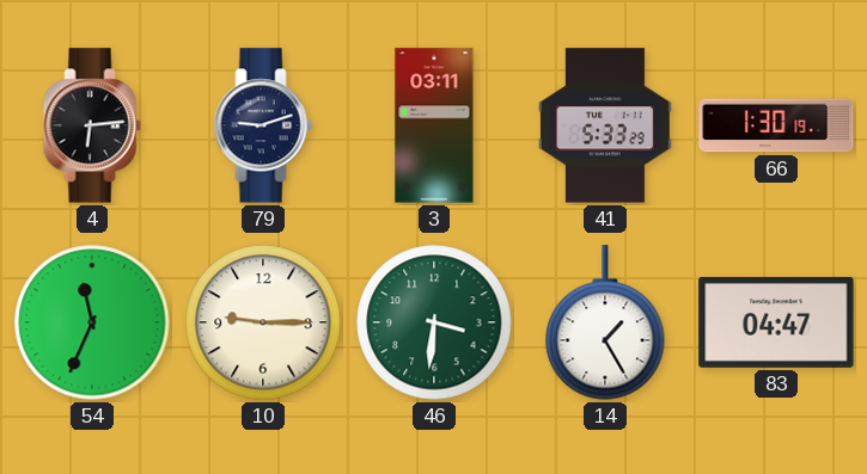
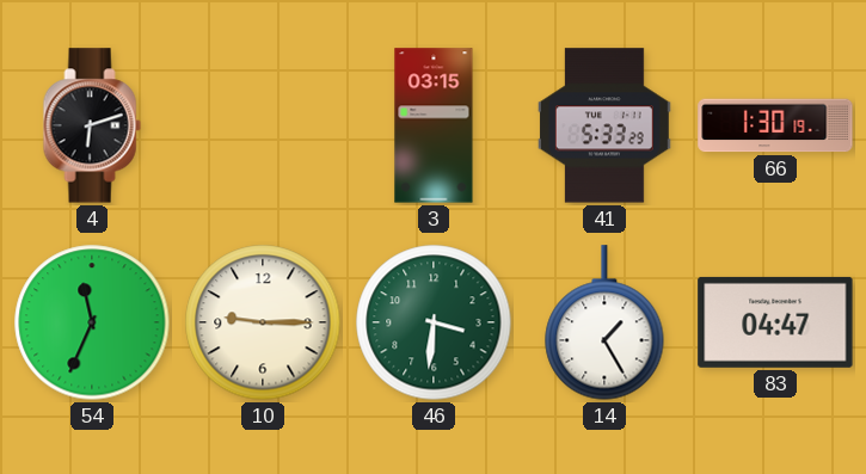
4: 6:14 -> 6:12
79: 9:12 -> none
3: 03:11 -> 03:15
